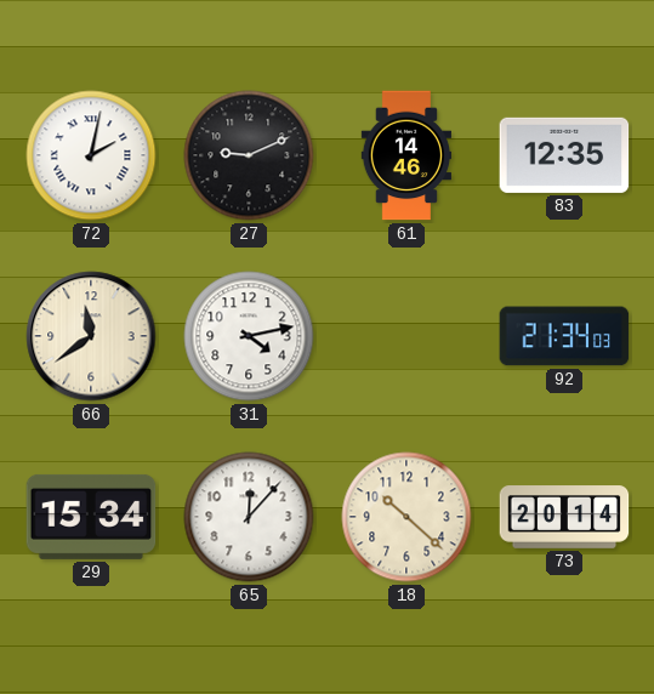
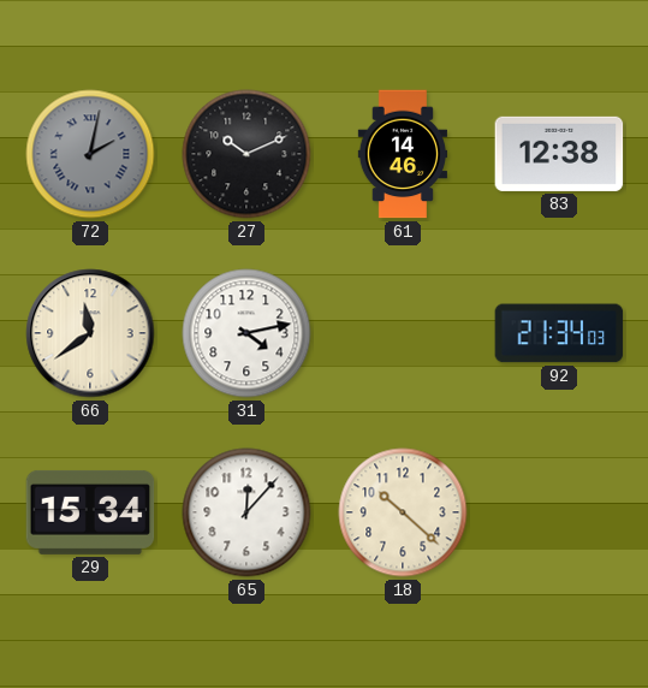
72 dial: white -> grey
27: 9:11 -> 10:11
83: 12:35 -> 12:38
73: 20:14 -> none
